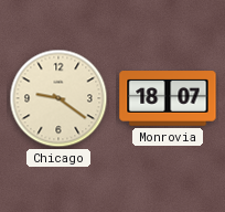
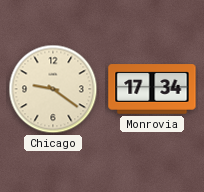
Monrovia: 18:07 -> 17:34
